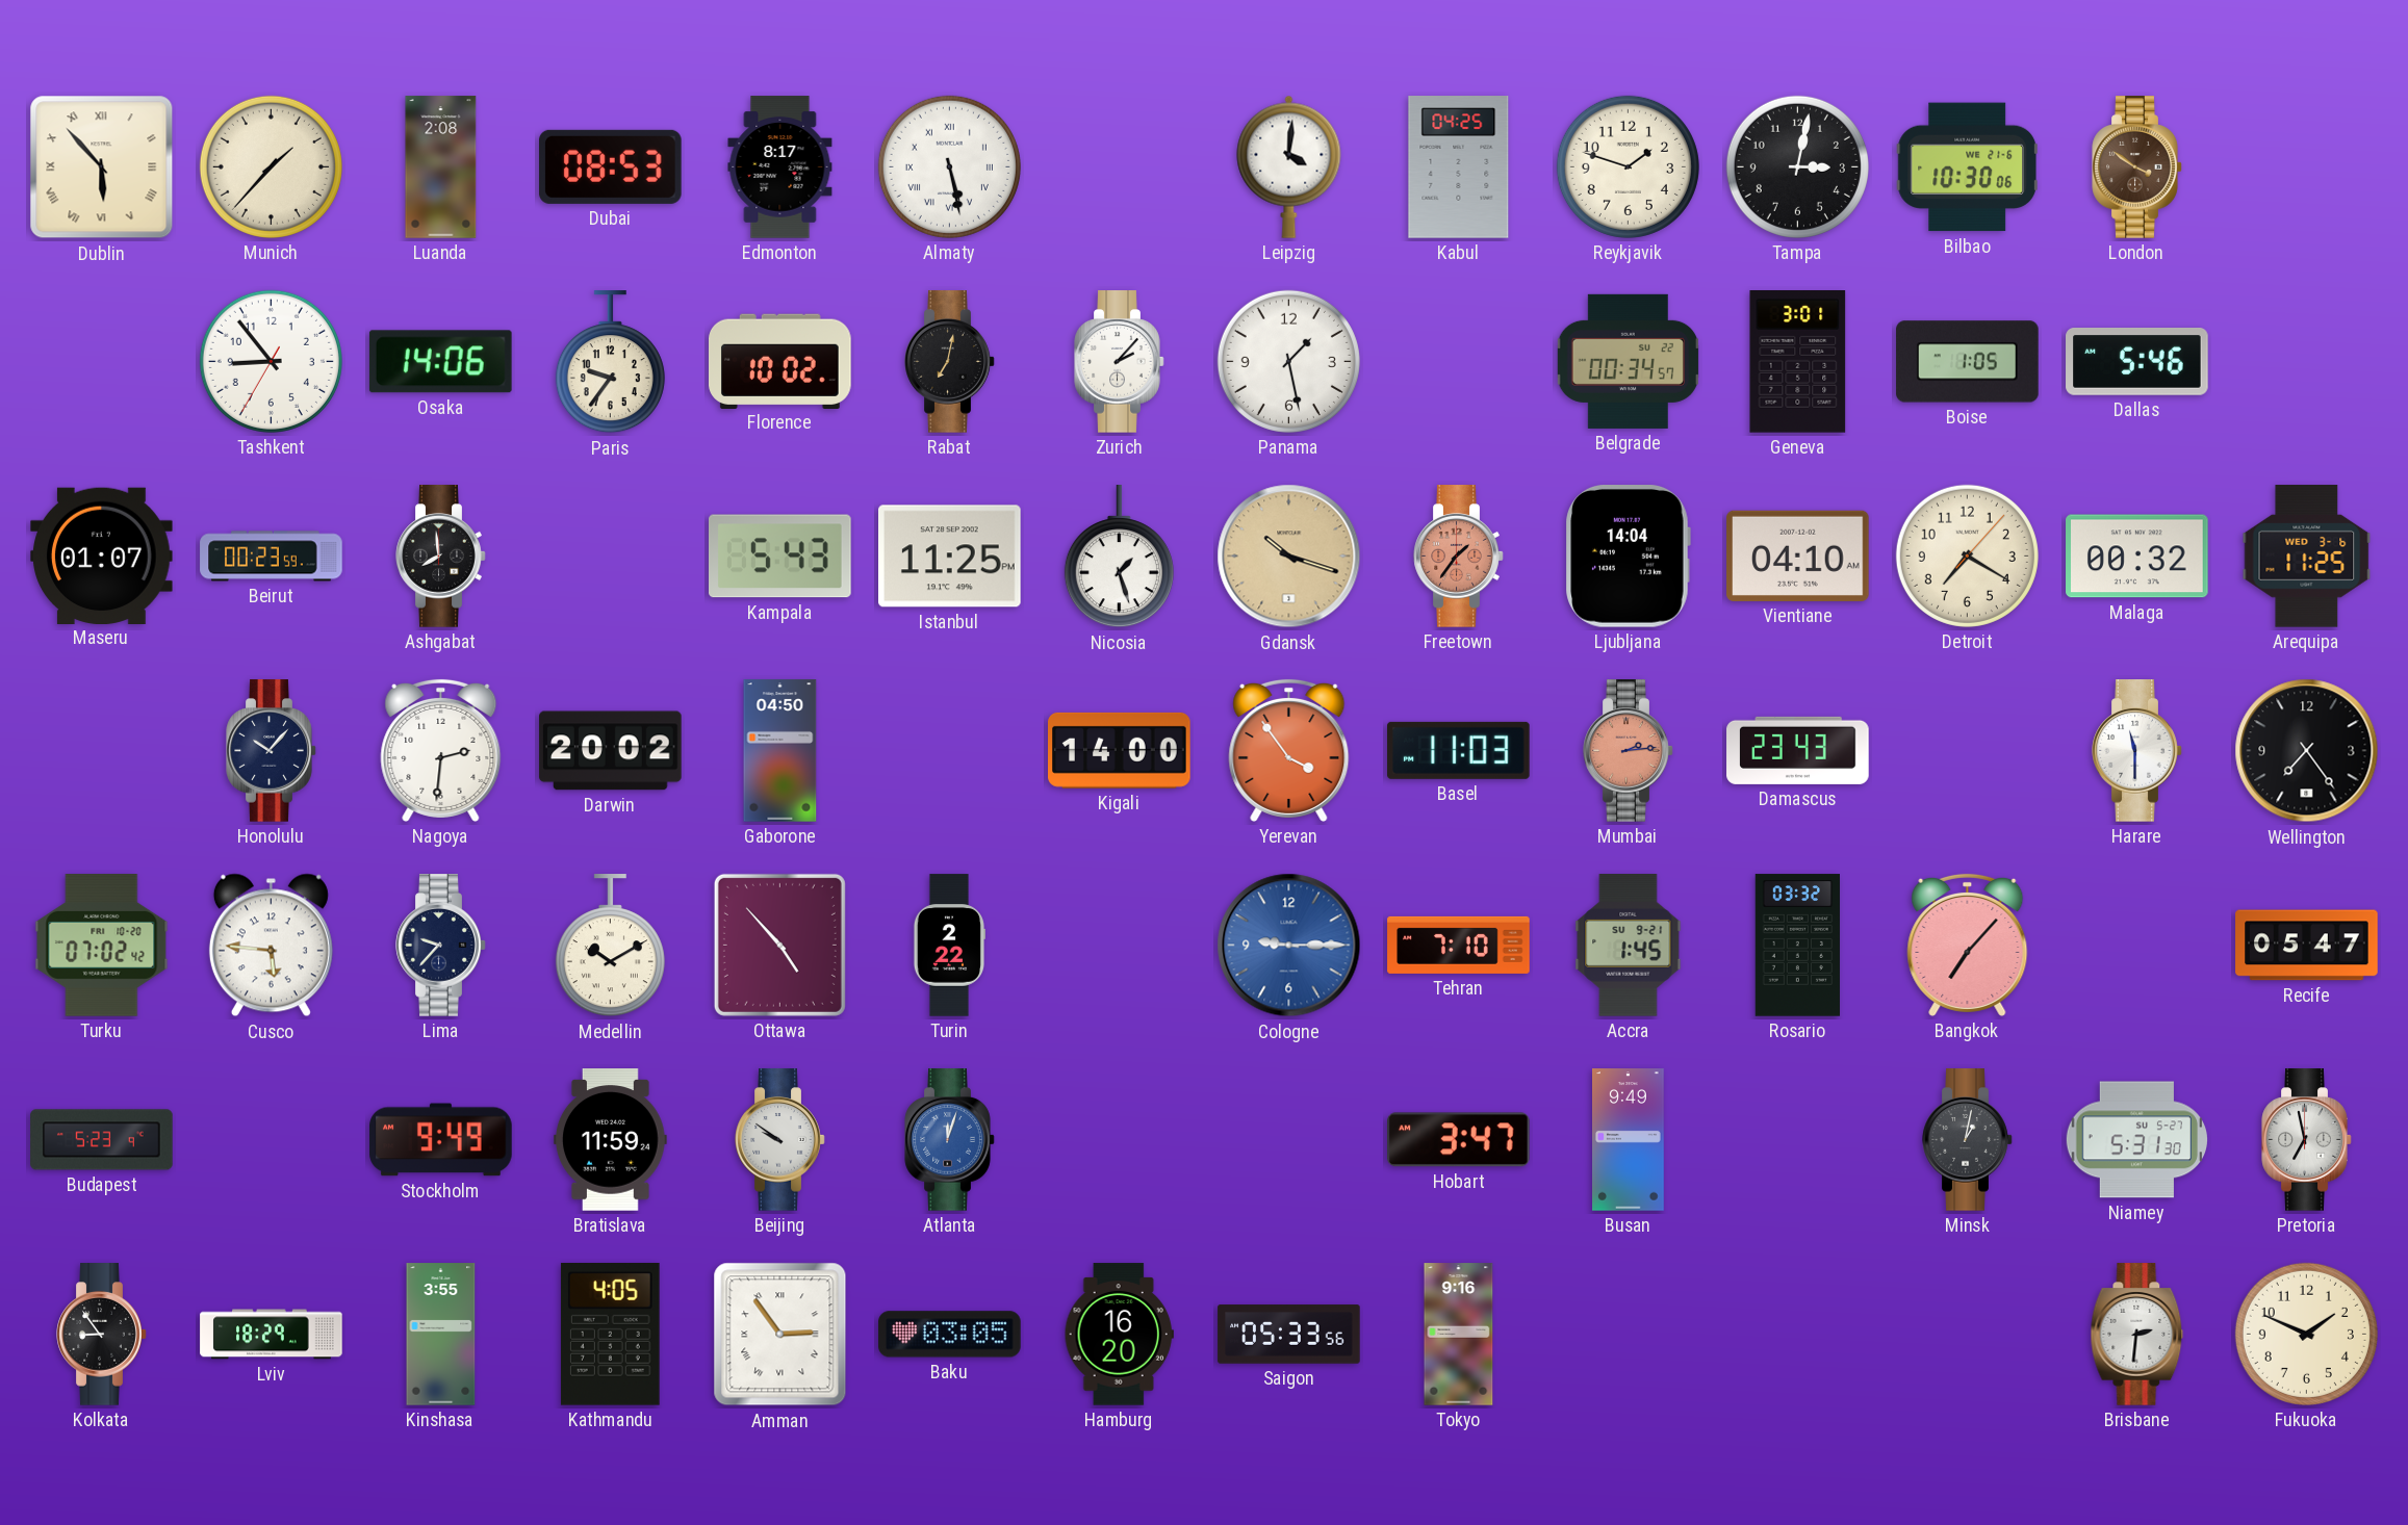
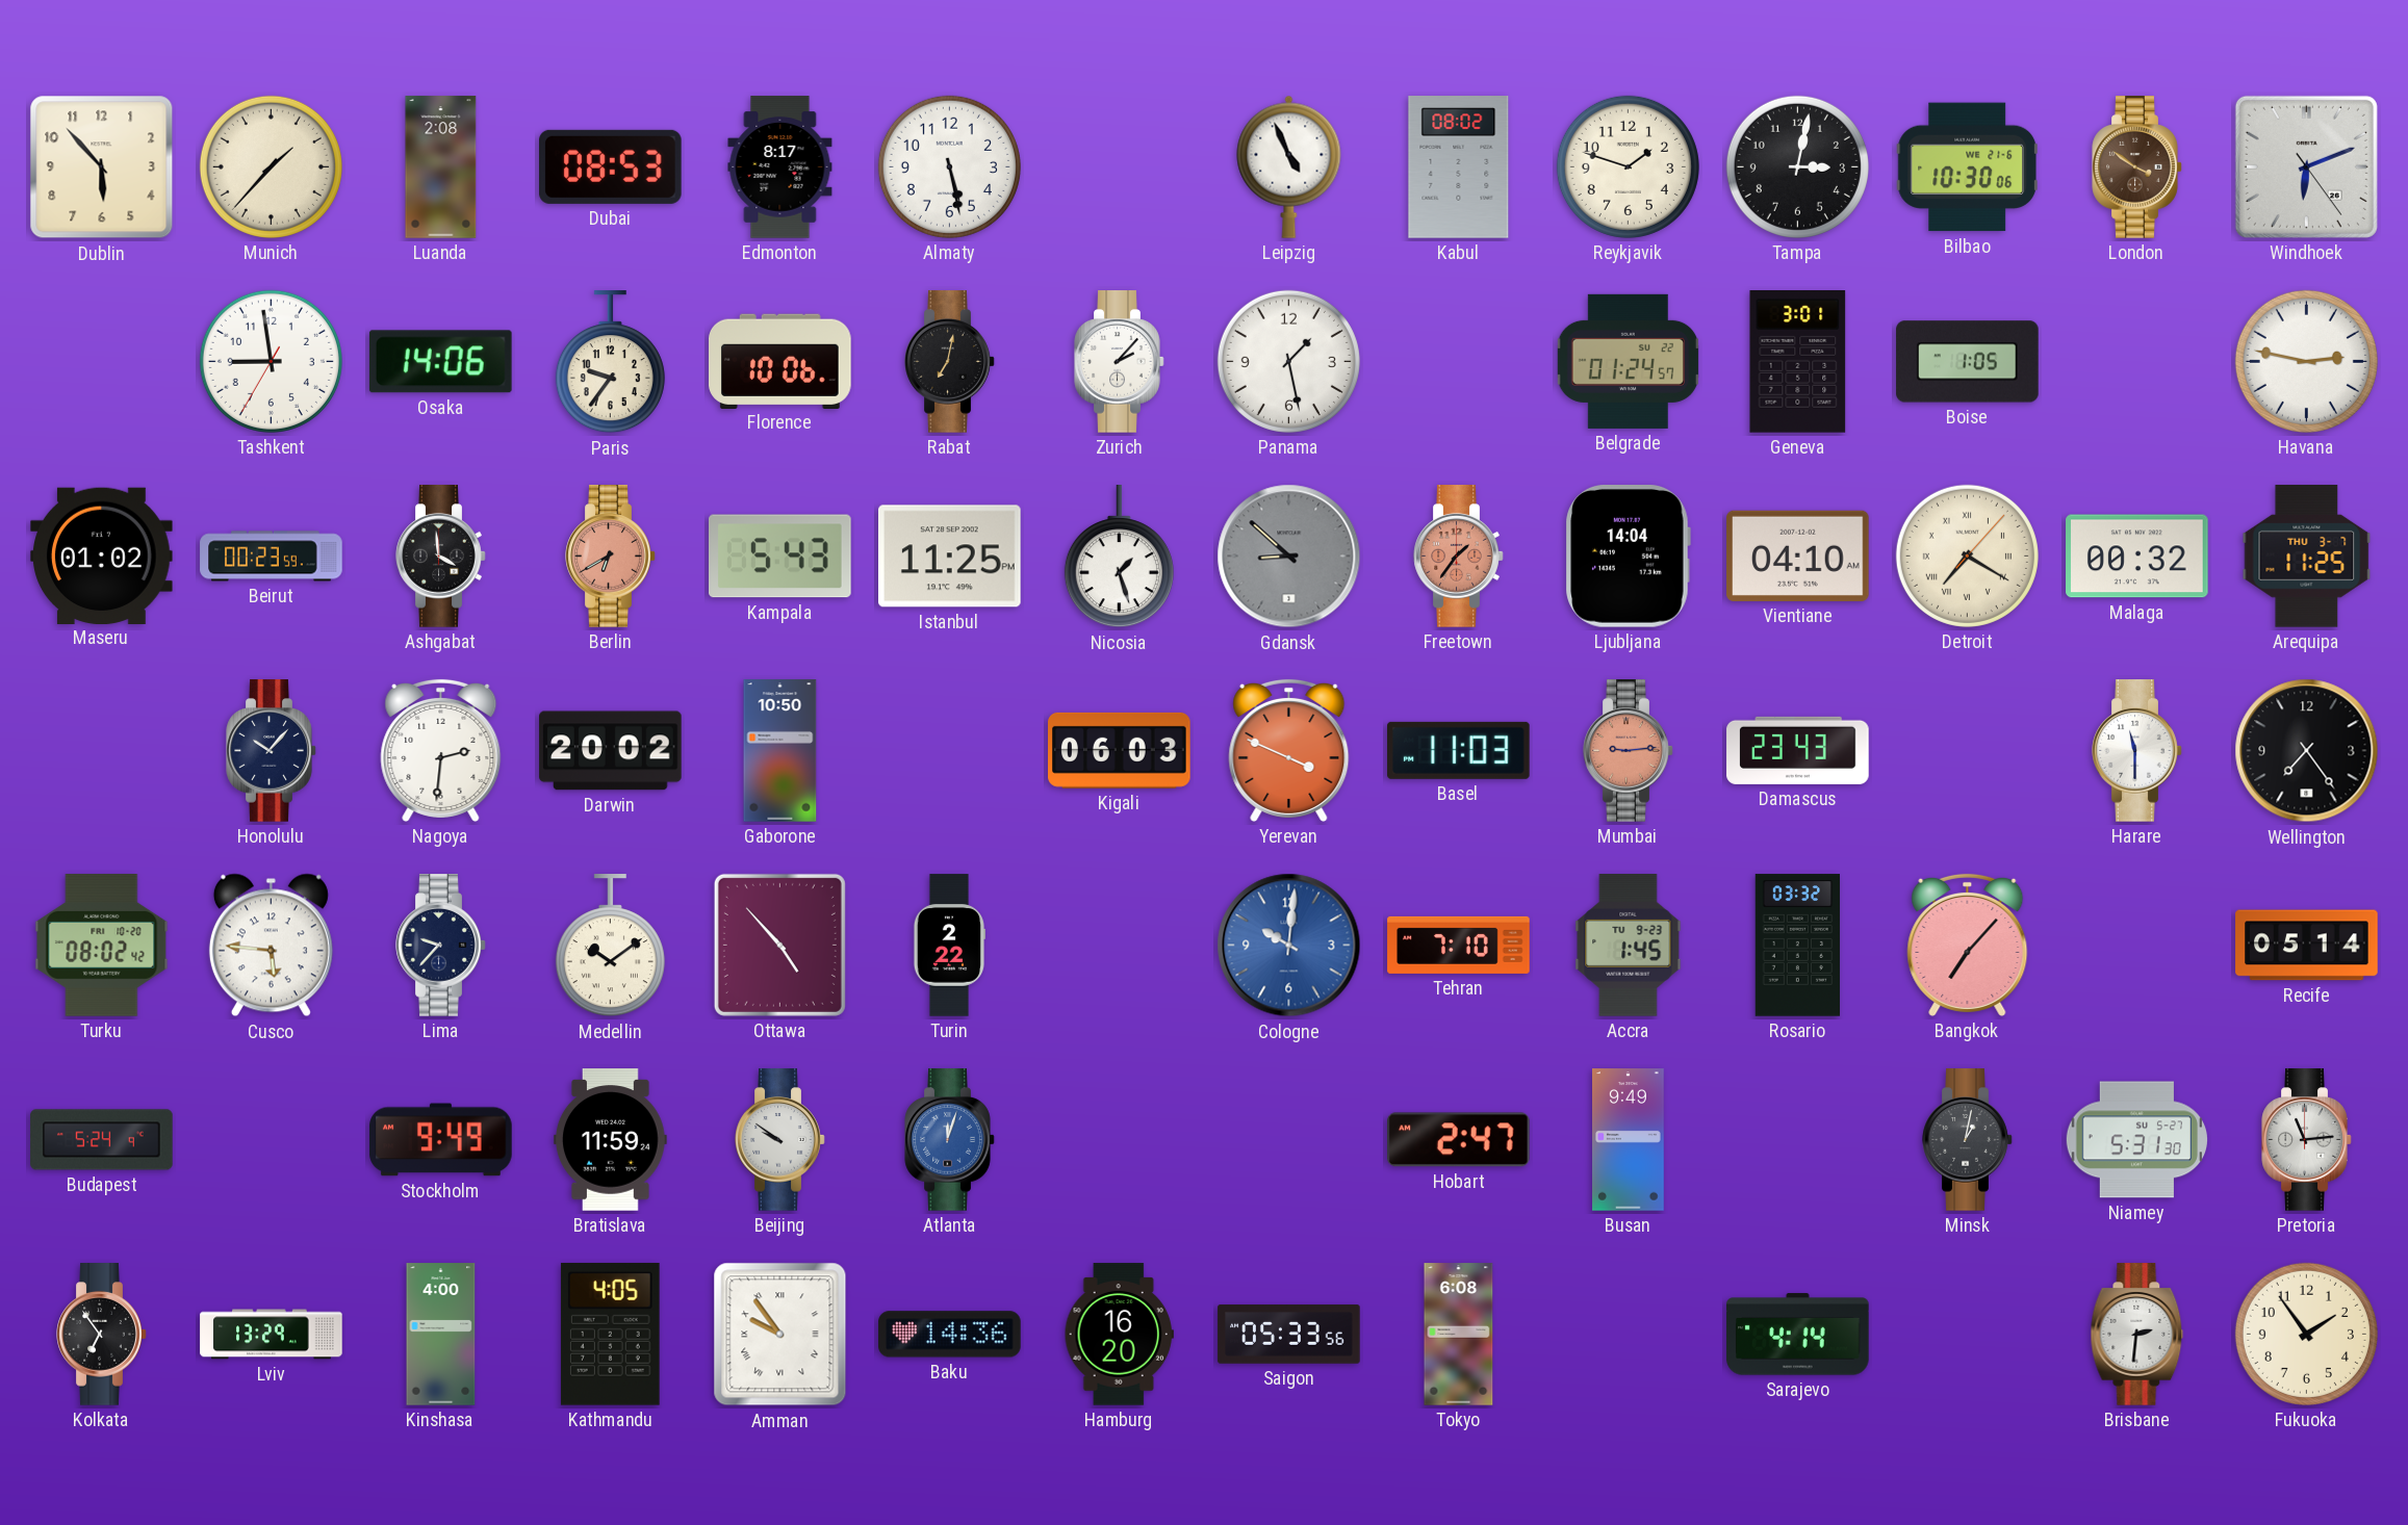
Dublin numerals: Roman -> Arabic
Almaty numerals: Roman -> Arabic
Leipzig: 4:01 -> 4:56
Kabul: 04:25 -> 08:02
Windhoek: none -> 6:11
Tashkent: 8:53 -> 8:58
Florence: 10:02 -> 10:06
Belgrade: 00:34 -> 01:24
Dallas: 5:46 -> none
Havana: none -> 2:47
Maseru: 01:07 -> 01:02
Ashgabat: 7:59 -> 3:59
Berlin: none -> 6:40
Gdansk: 10:18 -> 8:52
Gdansk dial: champagne -> grey
Detroit numerals: Arabic -> Roman
Arequipa date: WED 3-6 -> THU 3-7
Gaborone: 04:50 -> 10:50
Kigali: 14:00 -> 06:03
Yerevan: 3:54 -> 3:49
Mumbai: 2:14 -> 9:14
Turku: 07:02 -> 08:02
Medellin: 10:10 -> 10:09
Cologne: 9:15 -> 10:01
Accra date: SU 9-21 -> TU 9-23
Recife: 05:47 -> 05:14
Budapest: 5:23 -> 5:24
Hobart: 3:47 -> 2:47
Pretoria: 6:58 -> 11:14
Kolkata: 8:54 -> 6:54
Lviv: 18:29 -> 13:29
Kinshasa: 3:55 -> 4:00
Amman: 2:54 -> 9:54
Baku: 03:05 -> 14:36
Tokyo: 9:16 -> 6:08
Sarajevo: none -> 4:14
Fukuoka: 1:49 -> 1:54
